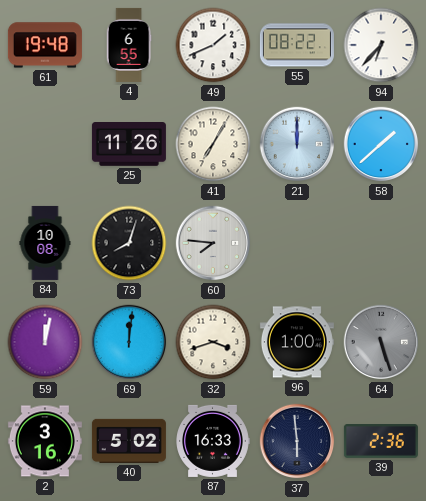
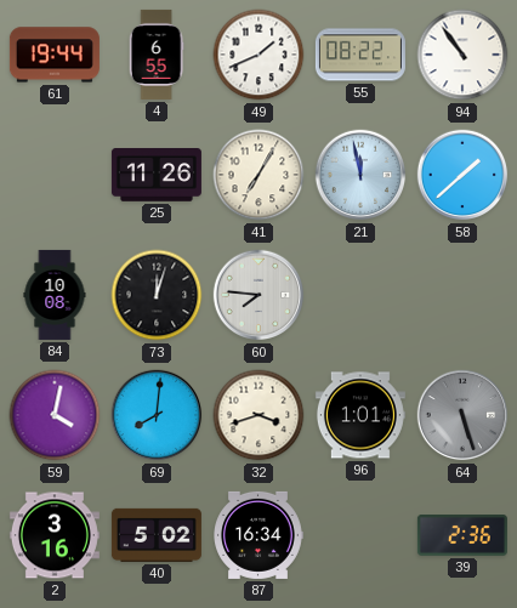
61: 19:48 -> 19:44
94: 6:37 -> 10:54
21: 12:00 -> 11:58
73: 8:03 -> 12:03
59: 12:02 -> 4:02
69: 12:01 -> 8:01
96: 1:00 -> 1:01
87: 16:33 -> 16:34
37: 5:59 -> none
